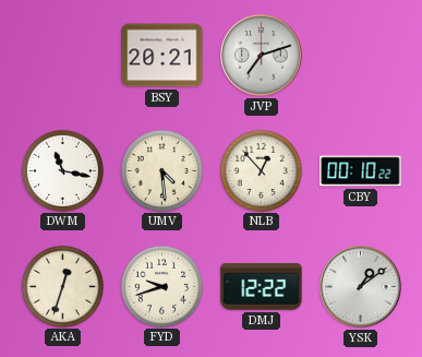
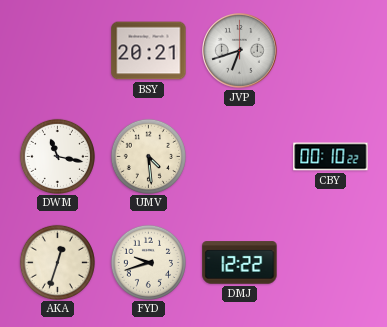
JVP: 7:12 -> 6:42
NLB: 12:53 -> none
YSK: 1:09 -> none
